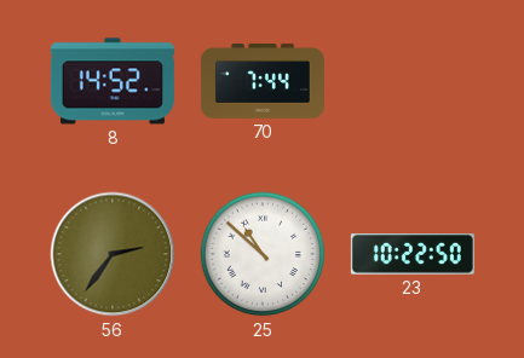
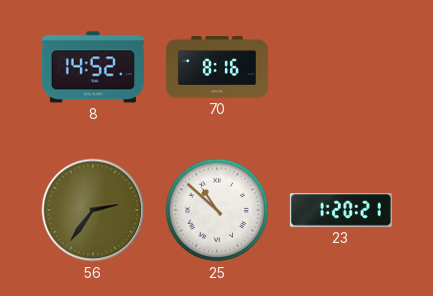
70: 7:44 -> 8:16
23: 10:22 -> 1:20
